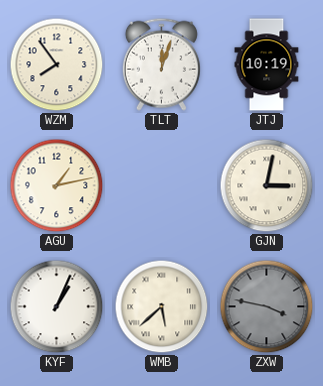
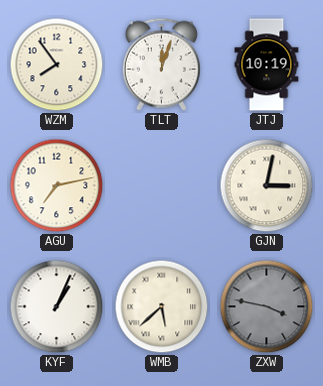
AGU: 1:13 -> 7:13
